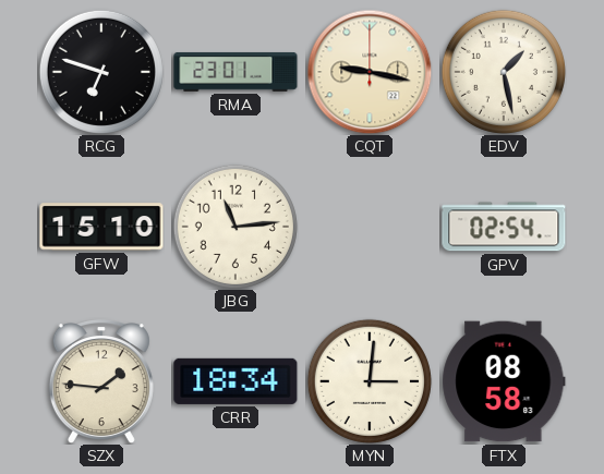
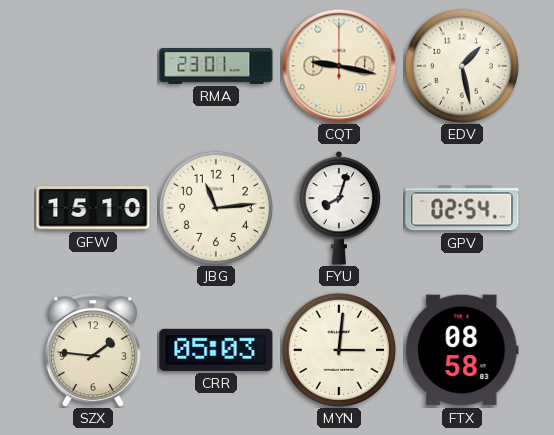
RCG: 6:48 -> none
FYU: none -> 8:03
CRR: 18:34 -> 05:03
